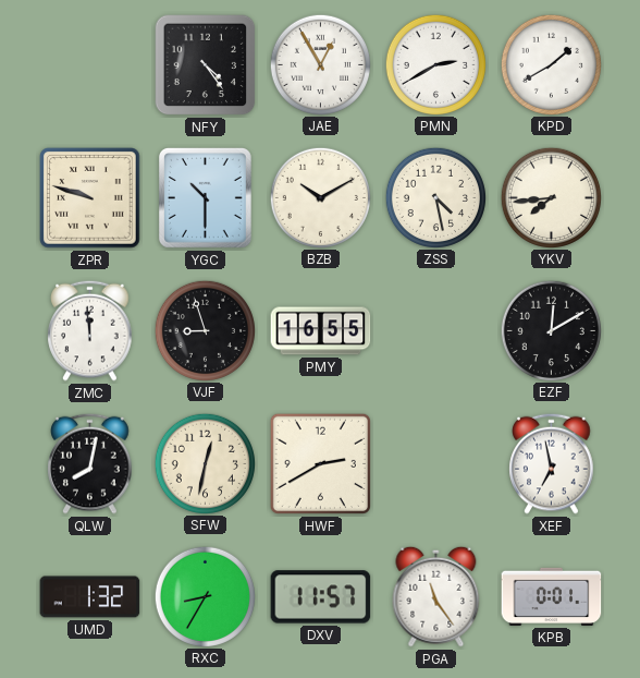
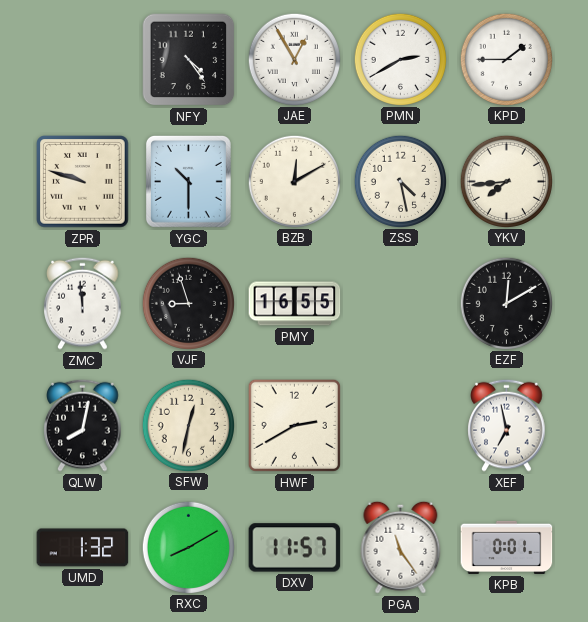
KPD: 1:40 -> 1:45
BZB: 10:10 -> 12:10
RXC: 8:35 -> 8:10
